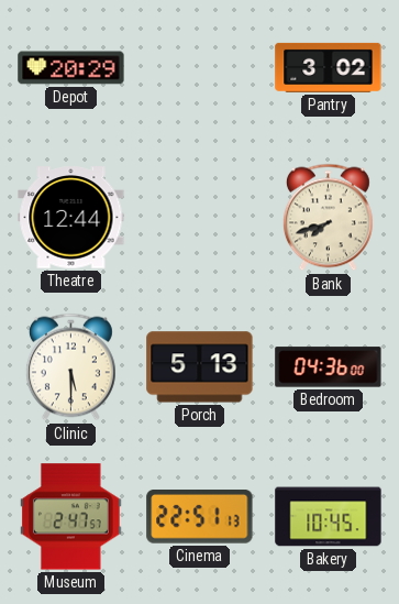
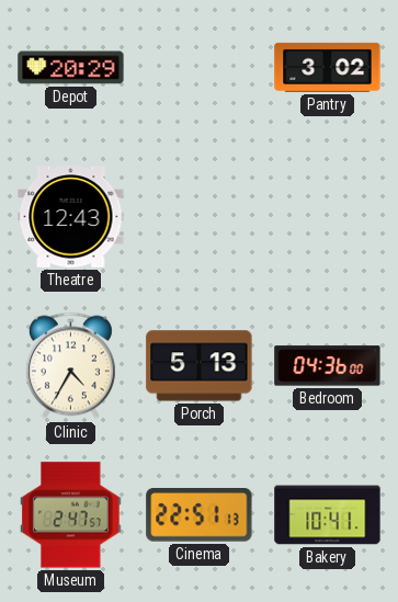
Theatre: 12:44 -> 12:43
Bank: 7:42 -> none
Clinic: 5:30 -> 4:35
Bakery: 10:45 -> 10:41
